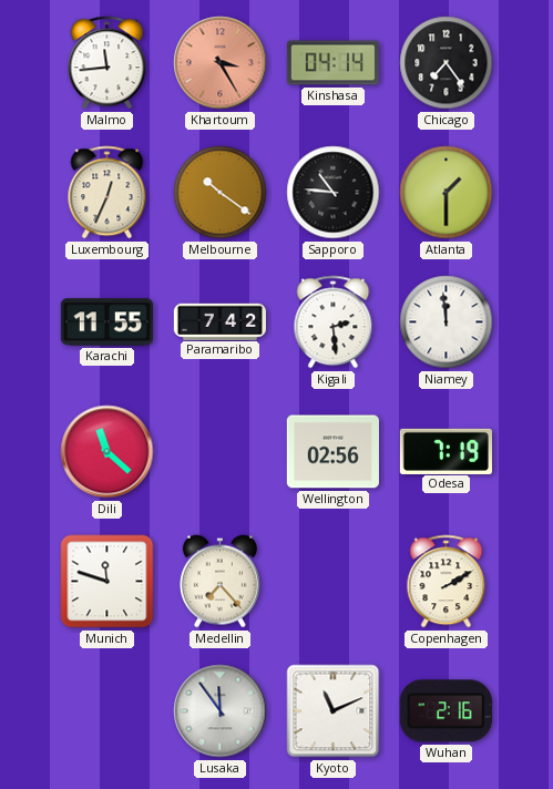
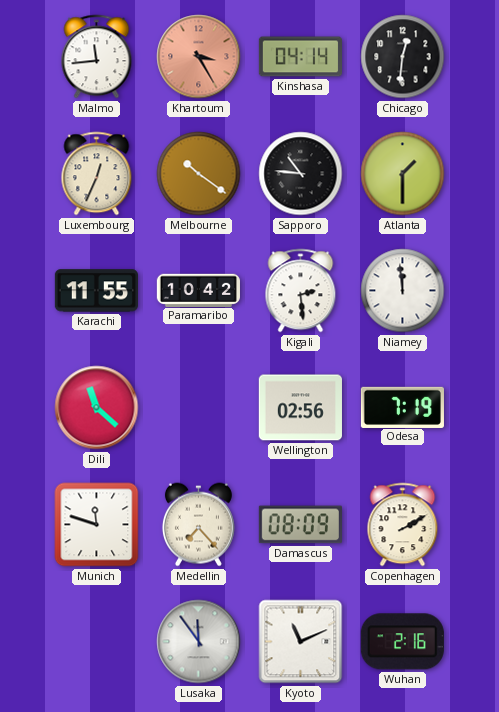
Chicago: 7:24 -> 12:31
Paramaribo: 7:42 -> 10:42
Damascus: none -> 08:09
